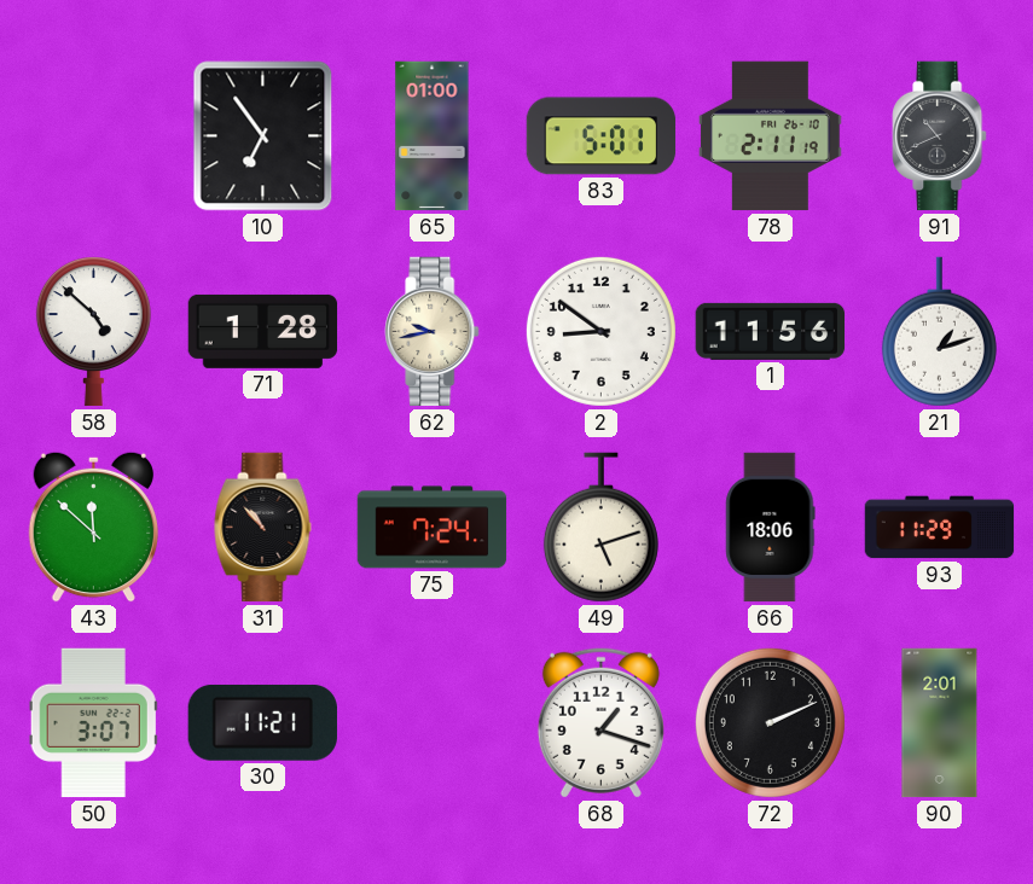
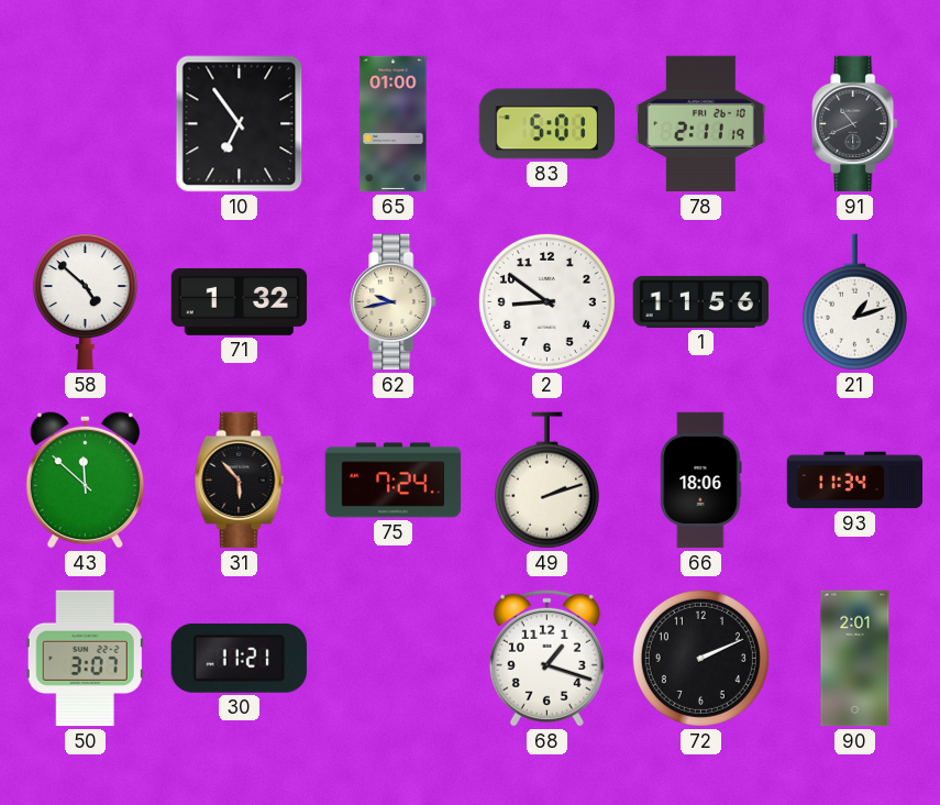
71: 1:28 -> 1:32
31: 10:53 -> 5:53
49: 5:12 -> 2:12
93: 11:29 -> 11:34
